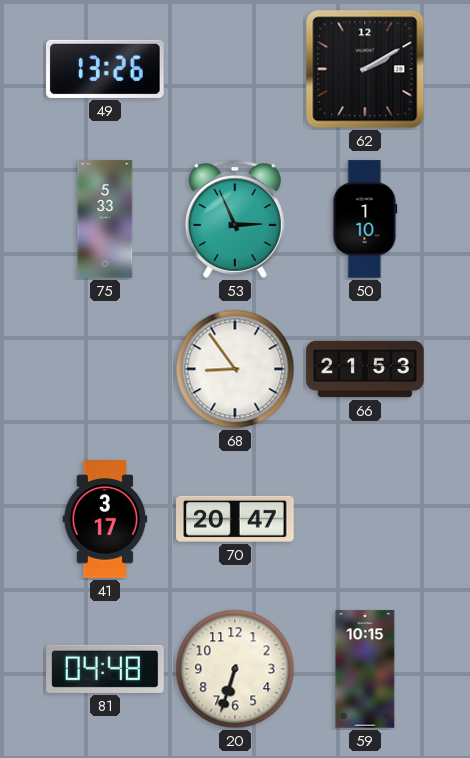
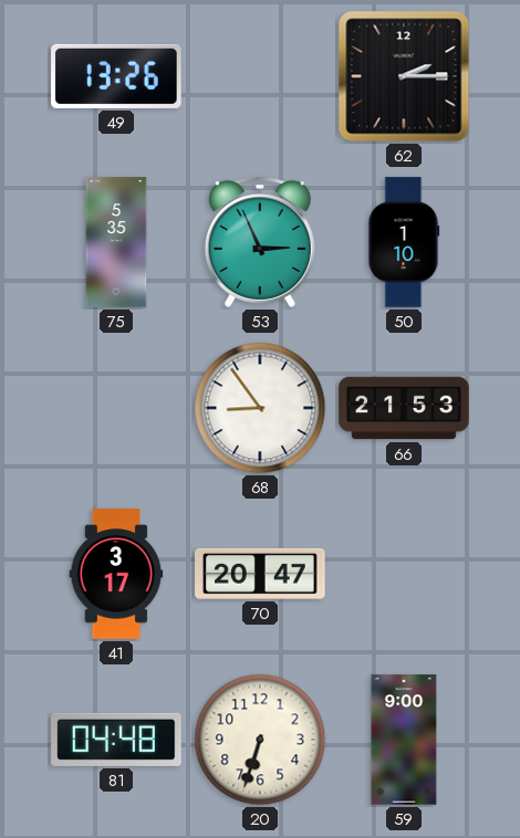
62: 2:10 -> 2:15
75: 5:33 -> 5:35
59: 10:15 -> 9:00
